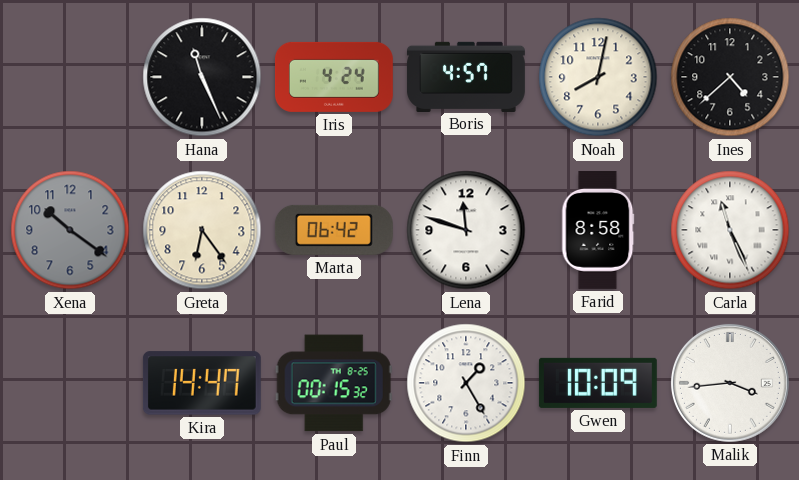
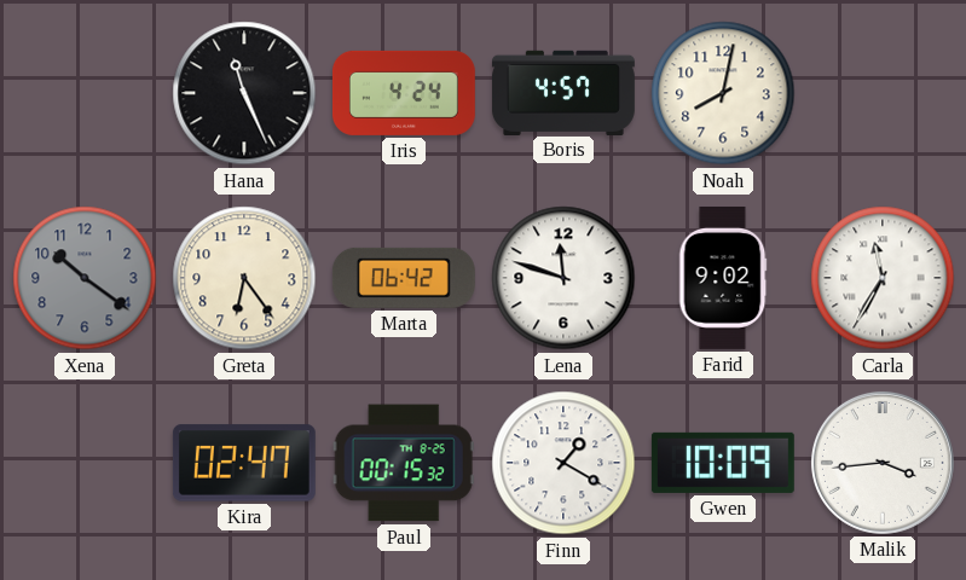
Ines: 4:38 -> none
Farid: 8:58 -> 9:02
Carla: 11:26 -> 11:35
Kira: 14:47 -> 02:47
Finn: 1:25 -> 1:20
